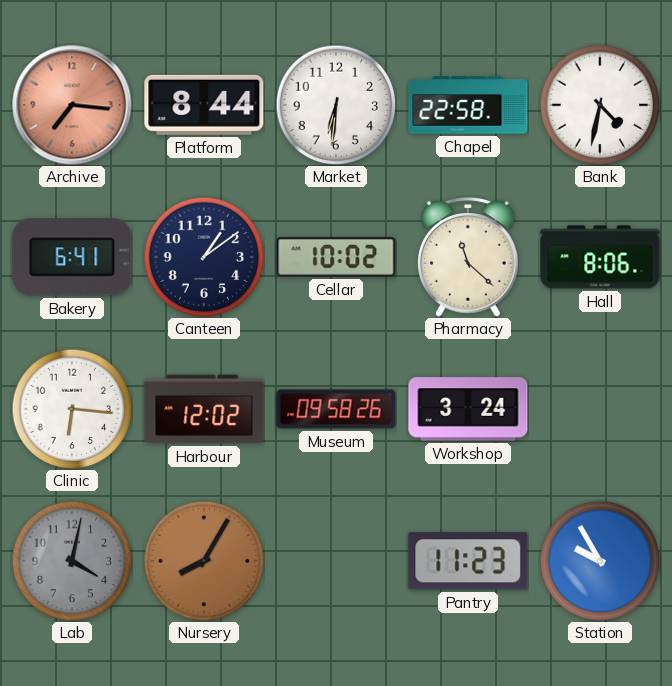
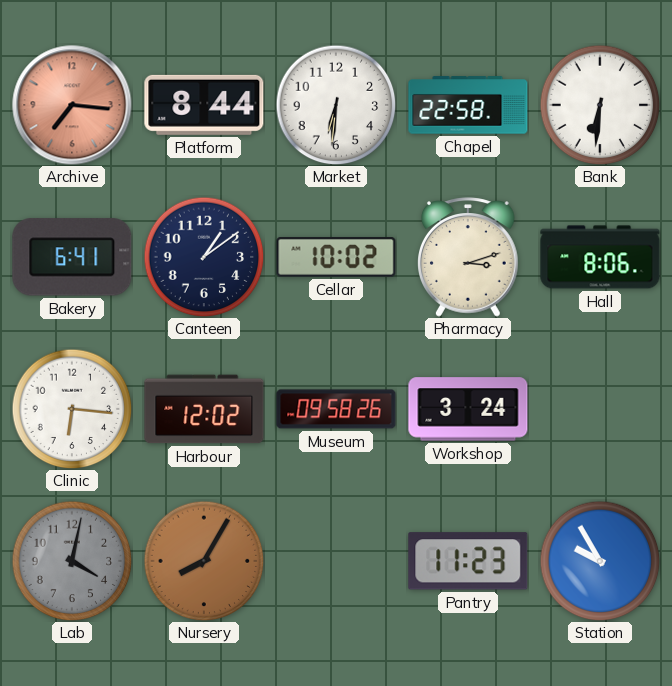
Bank: 4:32 -> 6:31
Pharmacy: 11:22 -> 3:12
